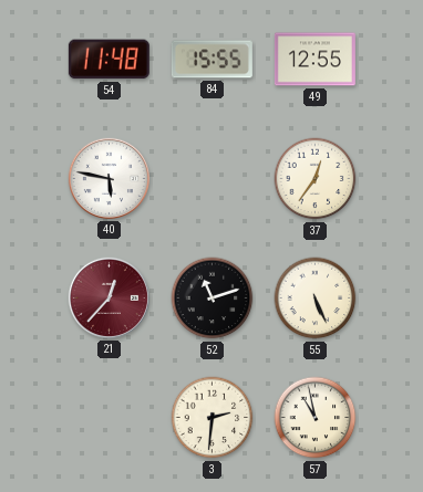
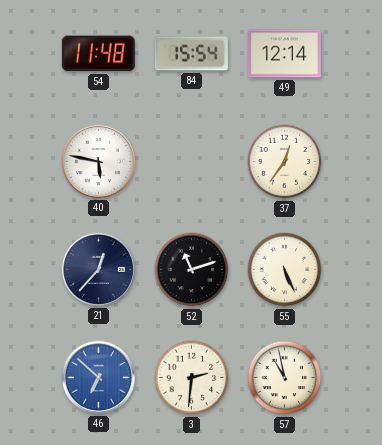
84: 15:55 -> 15:54
49: 12:55 -> 12:14
21 dial: burgundy -> navy
46: none -> 6:52
